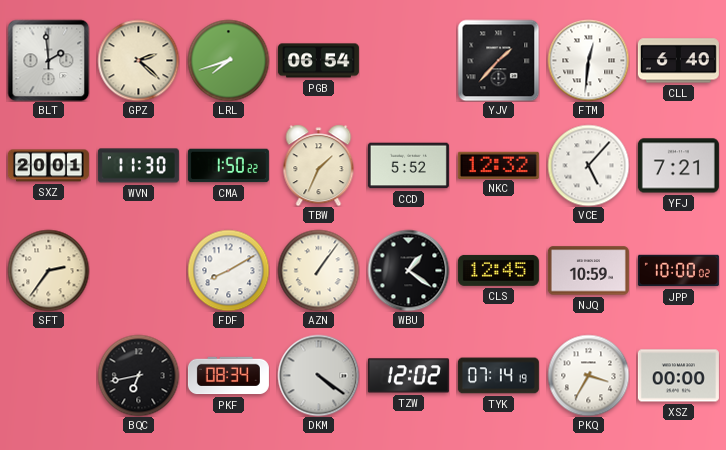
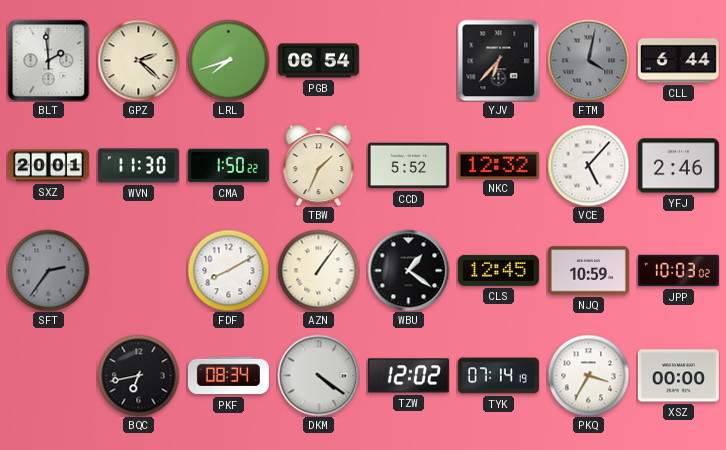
YJV: 1:37 -> 6:37
FTM: 12:31 -> 4:02
FTM dial: white -> grey
CLL: 6:40 -> 6:44
YFJ: 7:21 -> 2:46
SFT dial: cream -> grey
JPP: 10:00 -> 10:03
